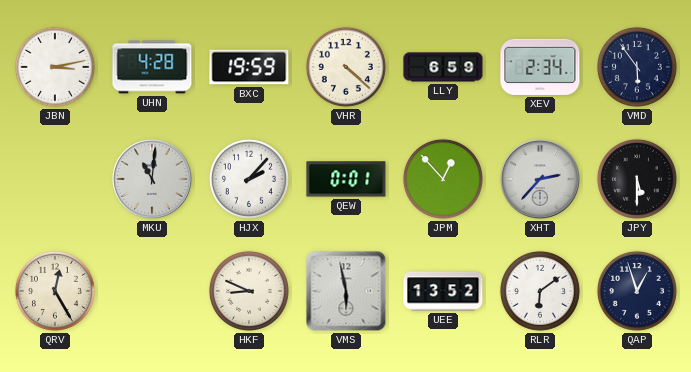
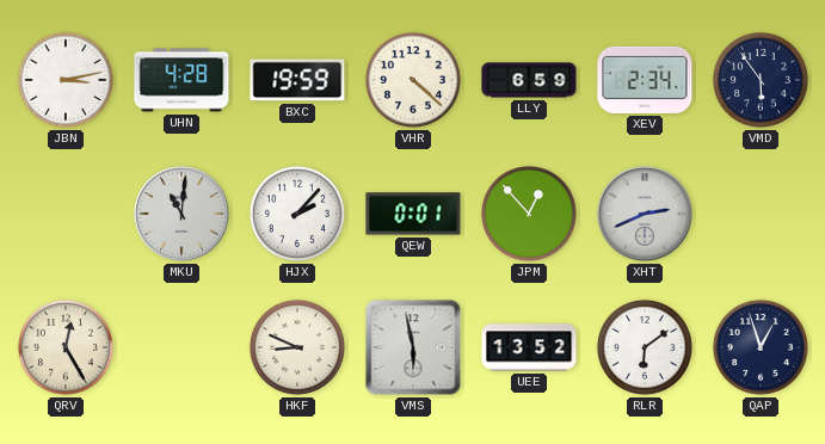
XHT: 2:37 -> 2:41
JPY: 5:30 -> none
